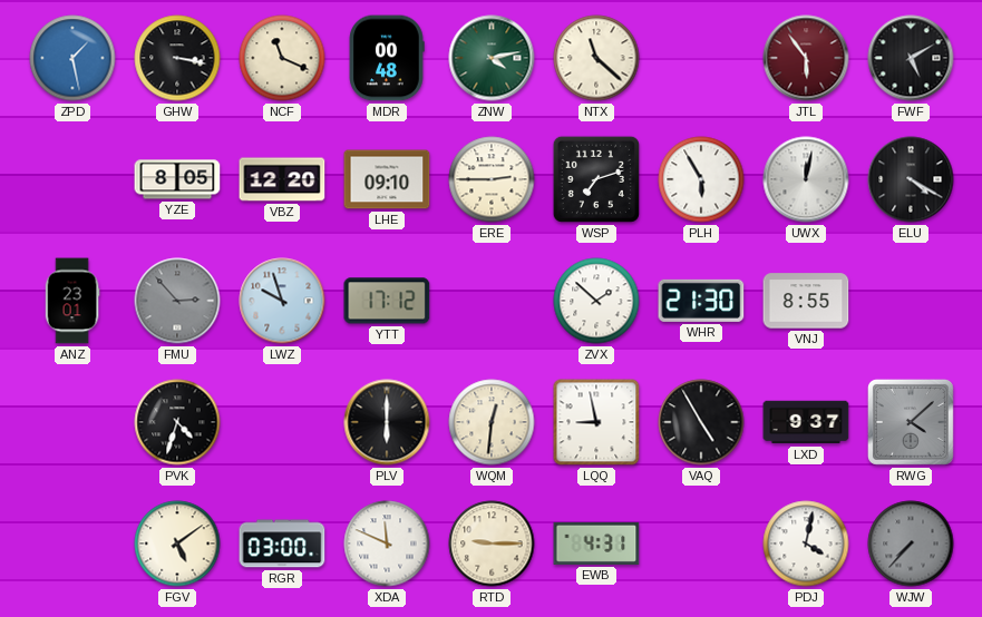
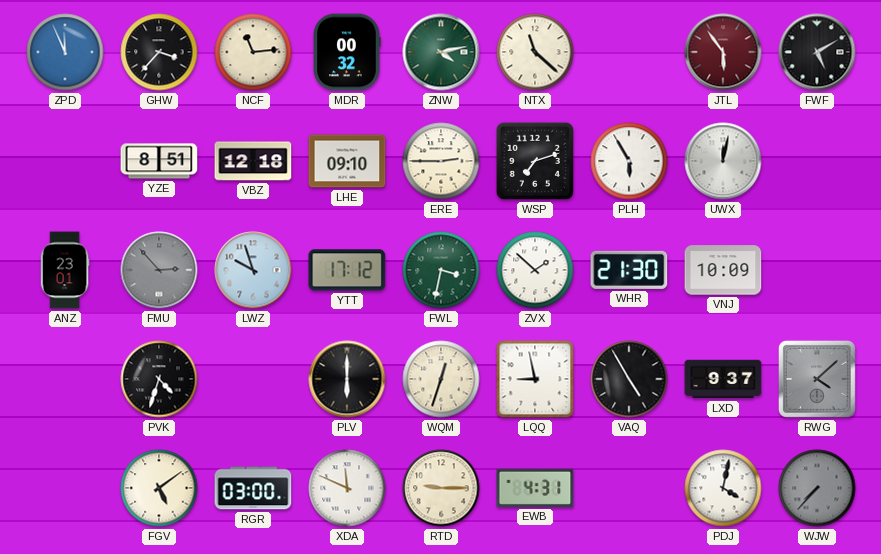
ZPD: 1:28 -> 11:56
GHW: 3:17 -> 3:37
NCF: 11:19 -> 11:14
MDR: 00:48 -> 00:32
YZE: 8:05 -> 8:51
VBZ: 12:20 -> 12:18
ELU: 4:20 -> none
FWL: none -> 3:32
VNJ: 8:55 -> 10:09
WQM: 12:31 -> 12:33
